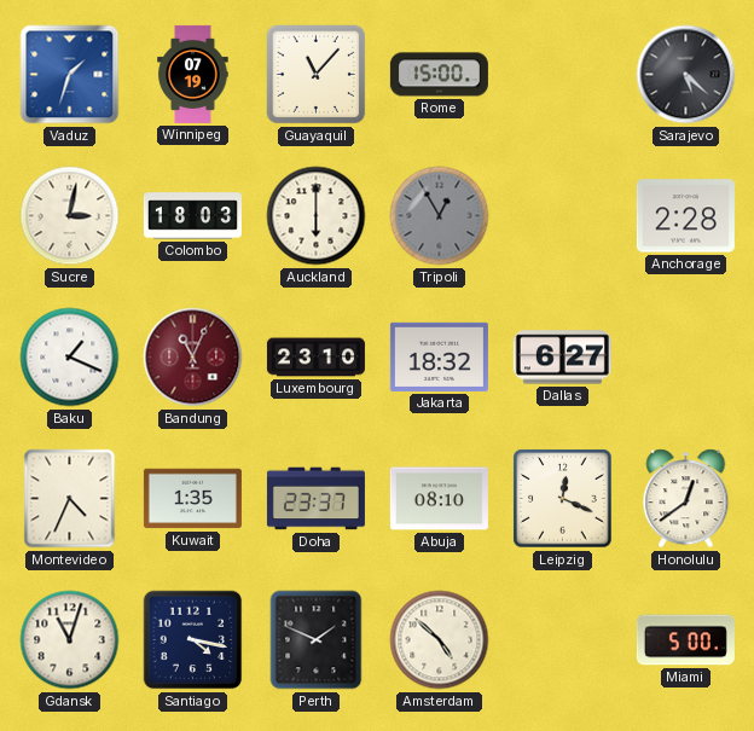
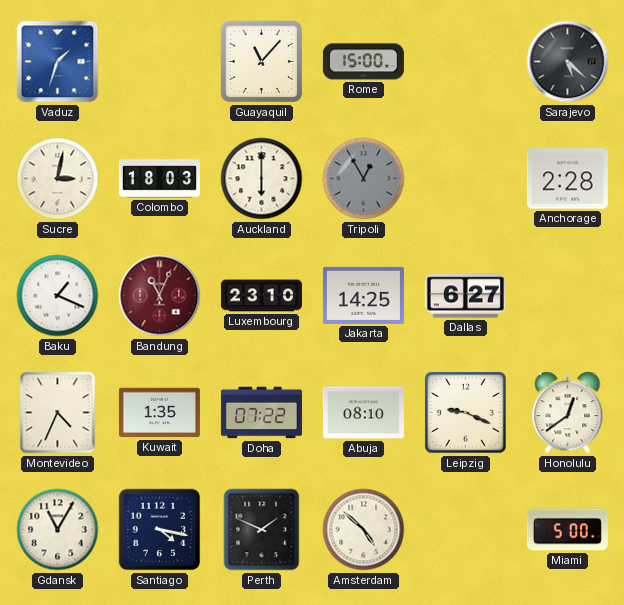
Winnipeg: 07:19 -> none
Jakarta: 18:32 -> 14:25
Doha: 23:37 -> 07:22
Leipzig: 12:19 -> 9:19
Gdansk: 11:03 -> 11:05
